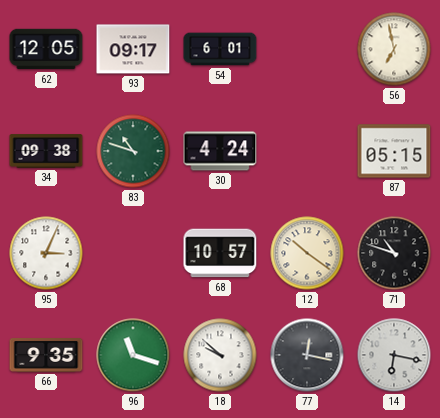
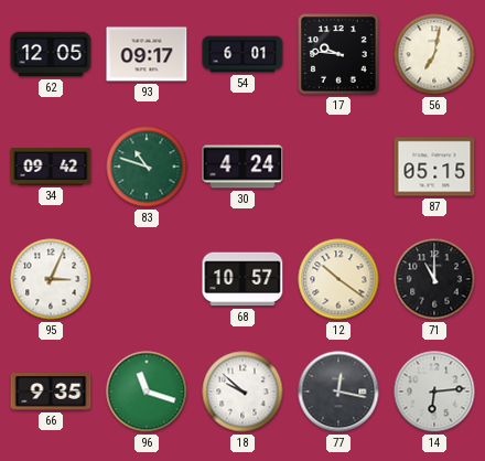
17: none -> 9:46
56: 6:58 -> 7:02
34: 09:38 -> 09:42
71: 10:48 -> 11:00
14: 6:17 -> 6:14
